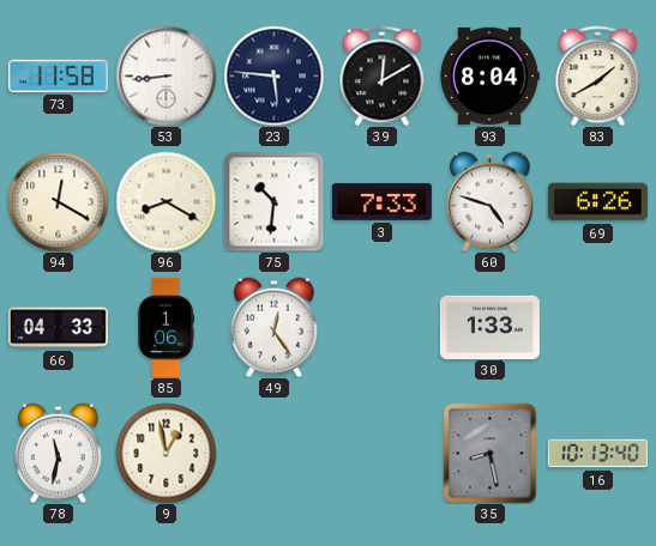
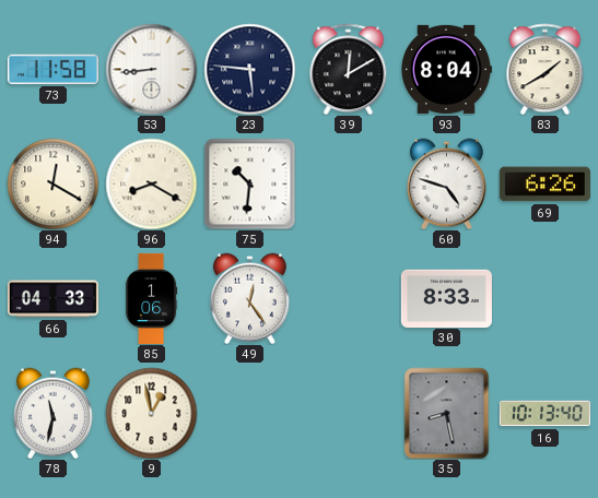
3: 7:33 -> none
30: 1:33 -> 8:33
